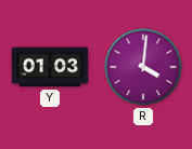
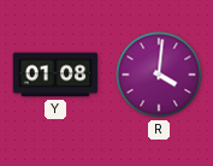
Y: 01:03 -> 01:08
